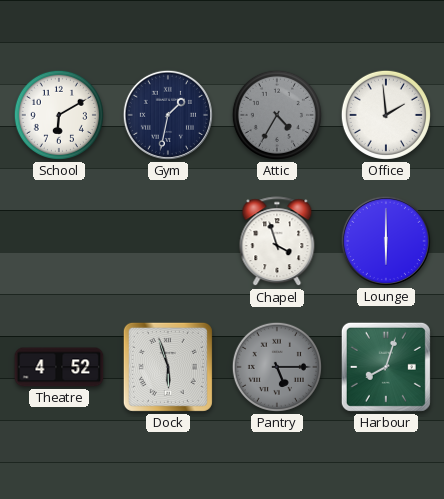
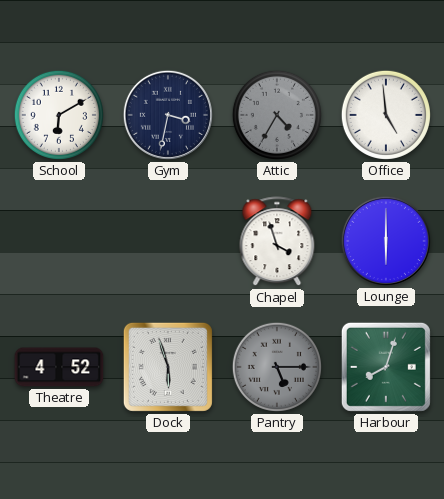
Gym: 1:32 -> 3:32
Office: 1:59 -> 4:59
